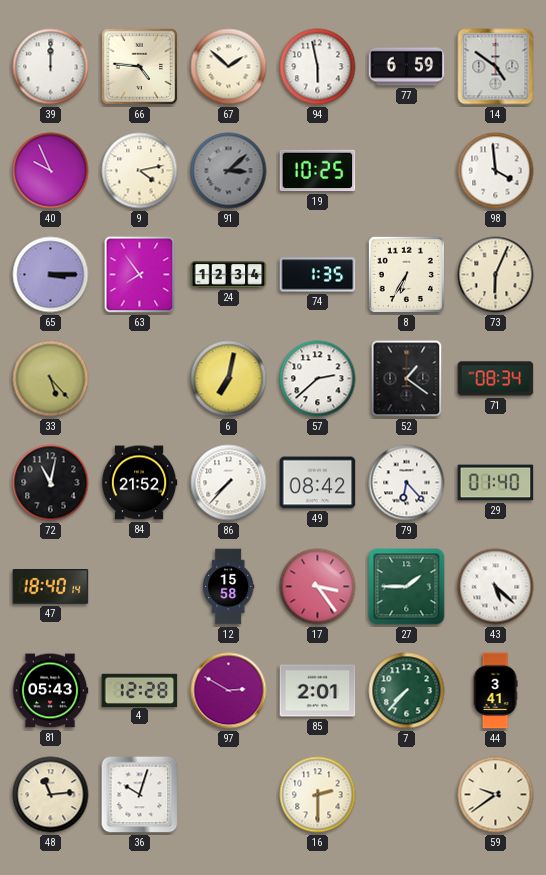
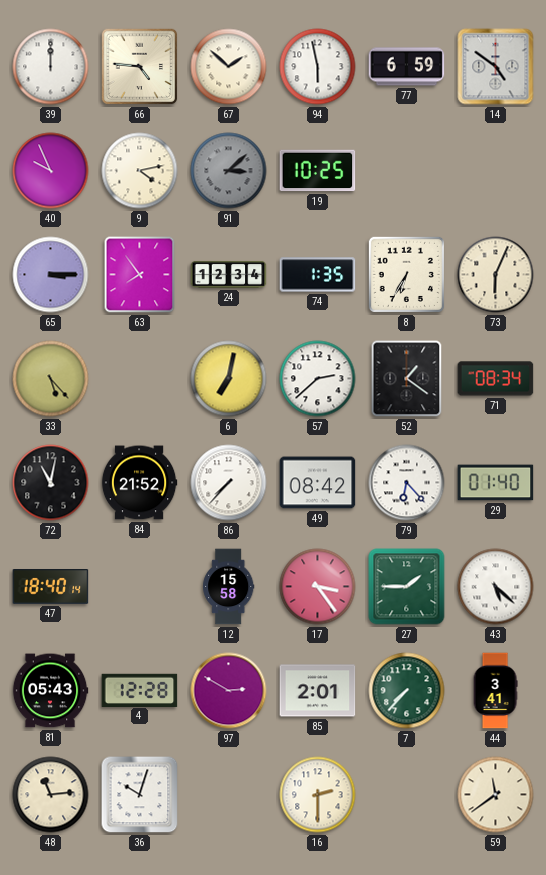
98: 3:59 -> none
59: 9:39 -> 11:39
